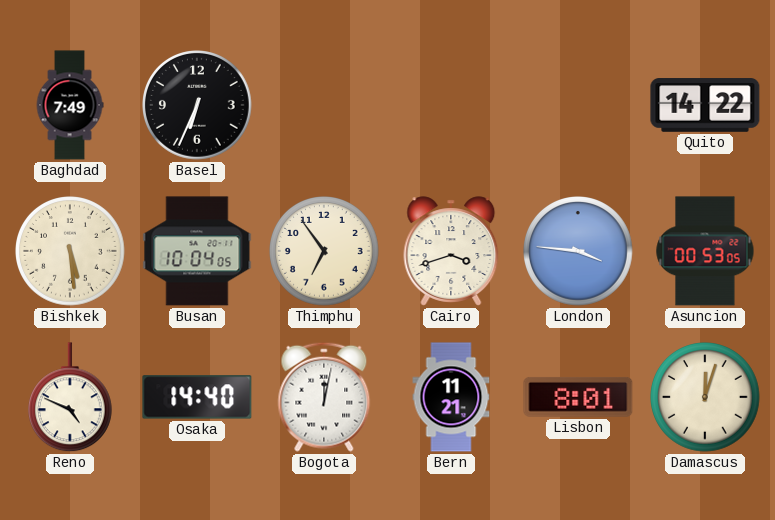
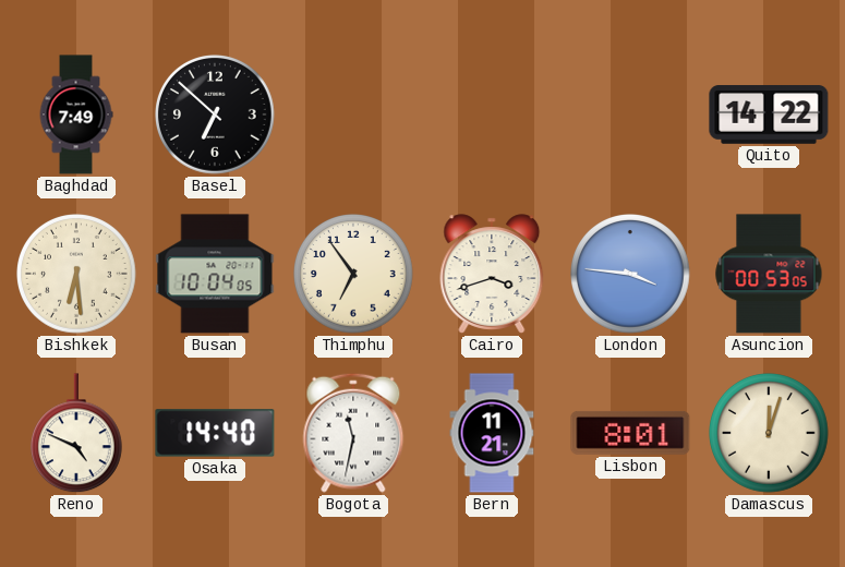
Basel: 6:34 -> 6:52
Bishkek: 5:29 -> 6:29
Bogota: 12:02 -> 11:32
